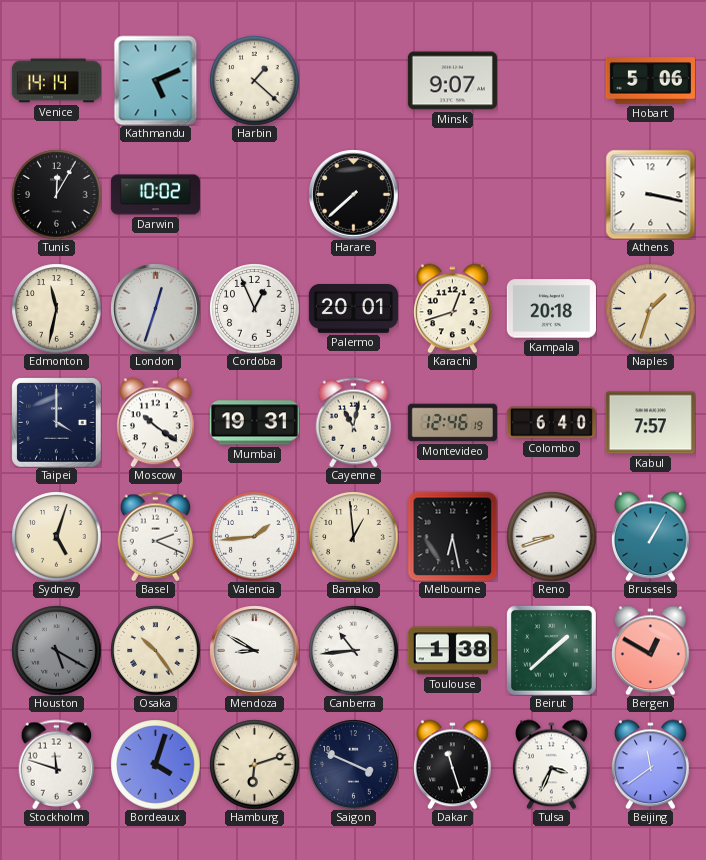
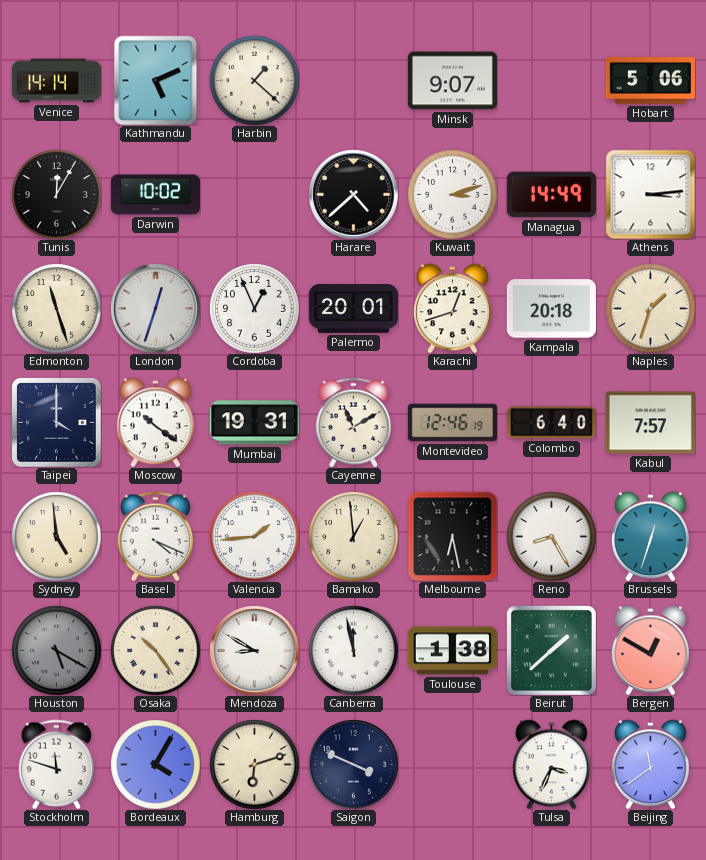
Harare: 7:38 -> 4:38
Kuwait: none -> 3:12
Managua: none -> 14:49
Athens: 3:17 -> 3:14
Edmonton: 11:32 -> 11:27
Cayenne: 11:02 -> 11:10
Sydney: 5:03 -> 4:59
Basel: 2:19 -> 4:19
Reno: 8:42 -> 8:25
Brussels: 1:05 -> 12:33
Canberra: 10:44 -> 11:58
Bordeaux: 4:03 -> 4:05
Dakar: 11:27 -> none
